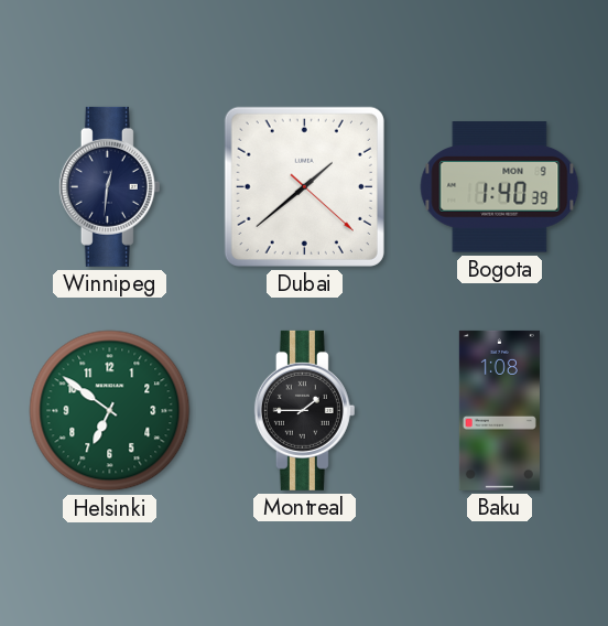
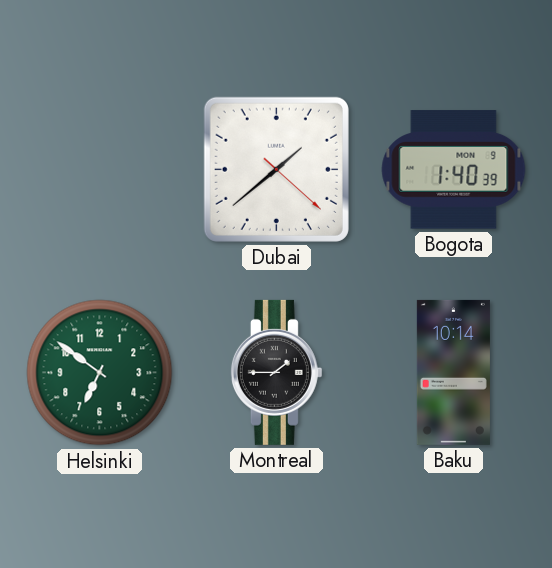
Winnipeg: 12:31 -> none
Baku: 1:08 -> 10:14
